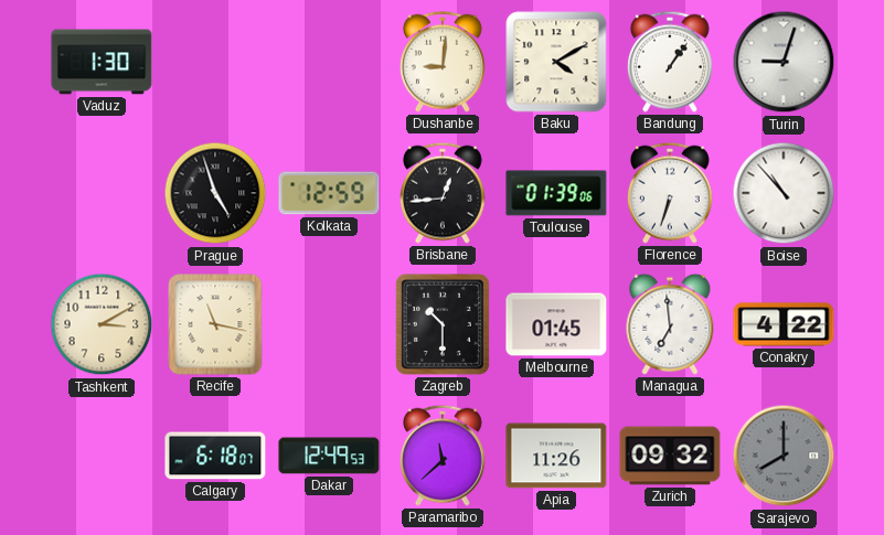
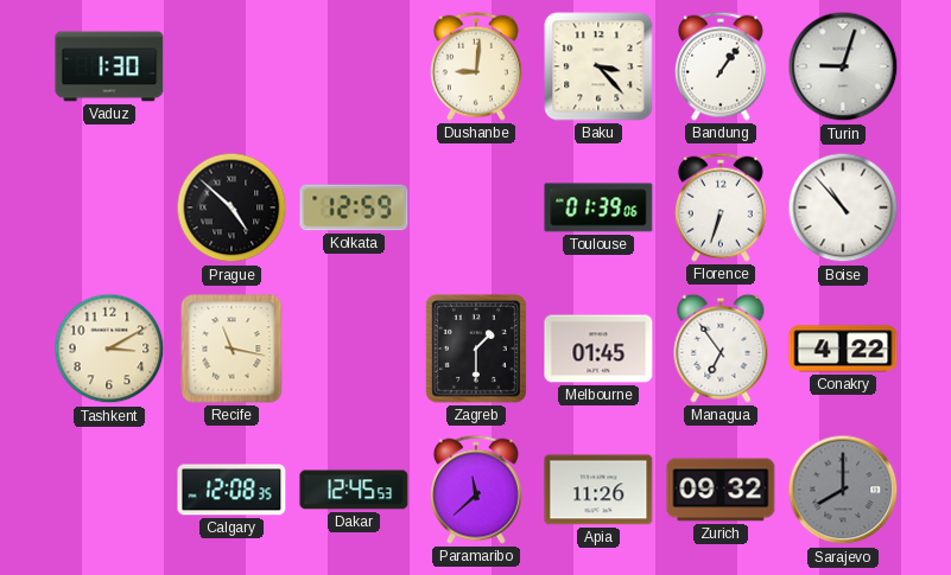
Baku: 4:10 -> 3:23
Prague: 4:57 -> 4:52
Brisbane: 12:44 -> none
Zagreb: 10:30 -> 1:30
Managua: 6:59 -> 6:54
Calgary: 6:18 -> 12:08
Dakar: 12:49 -> 12:45
